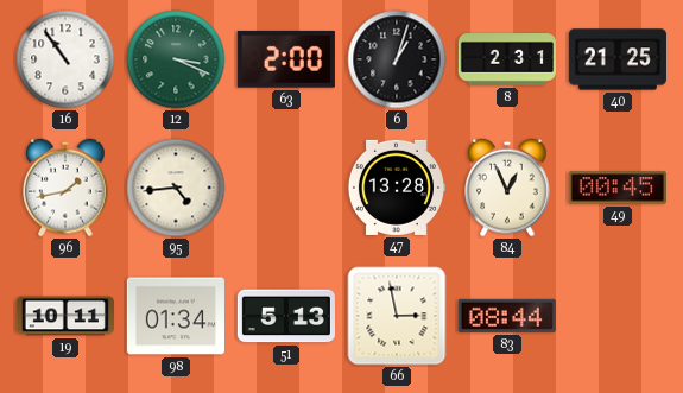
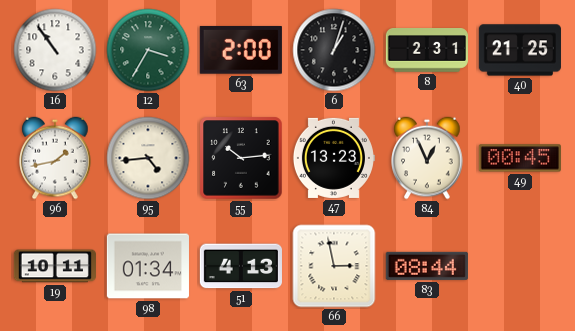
12: 3:19 -> 3:35
55: none -> 10:14
47: 13:28 -> 13:23
51: 5:13 -> 4:13
